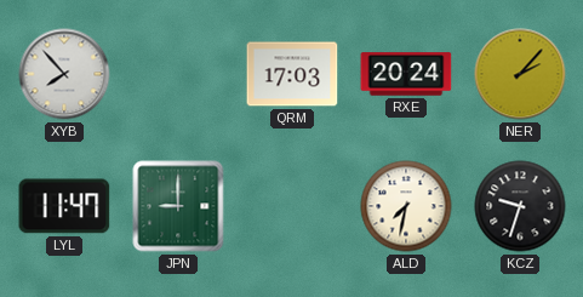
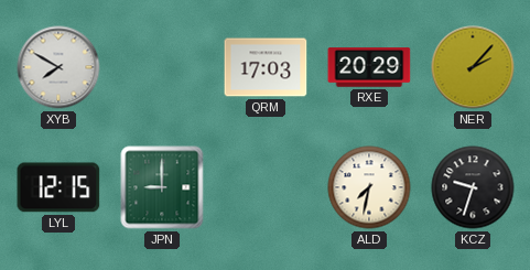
XYB: 7:53 -> 7:50
RXE: 20:24 -> 20:29
LYL: 11:47 -> 12:15
